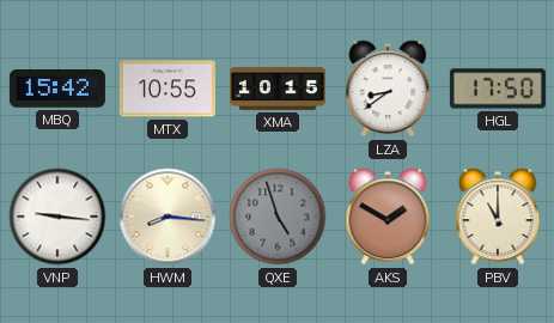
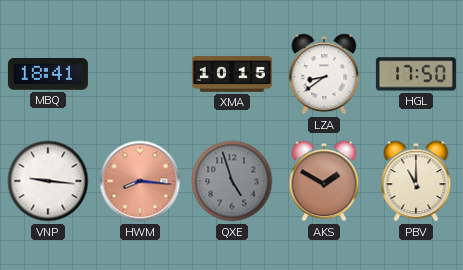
MBQ: 15:42 -> 18:41
MTX: 10:55 -> none
HWM dial: cream -> salmon
